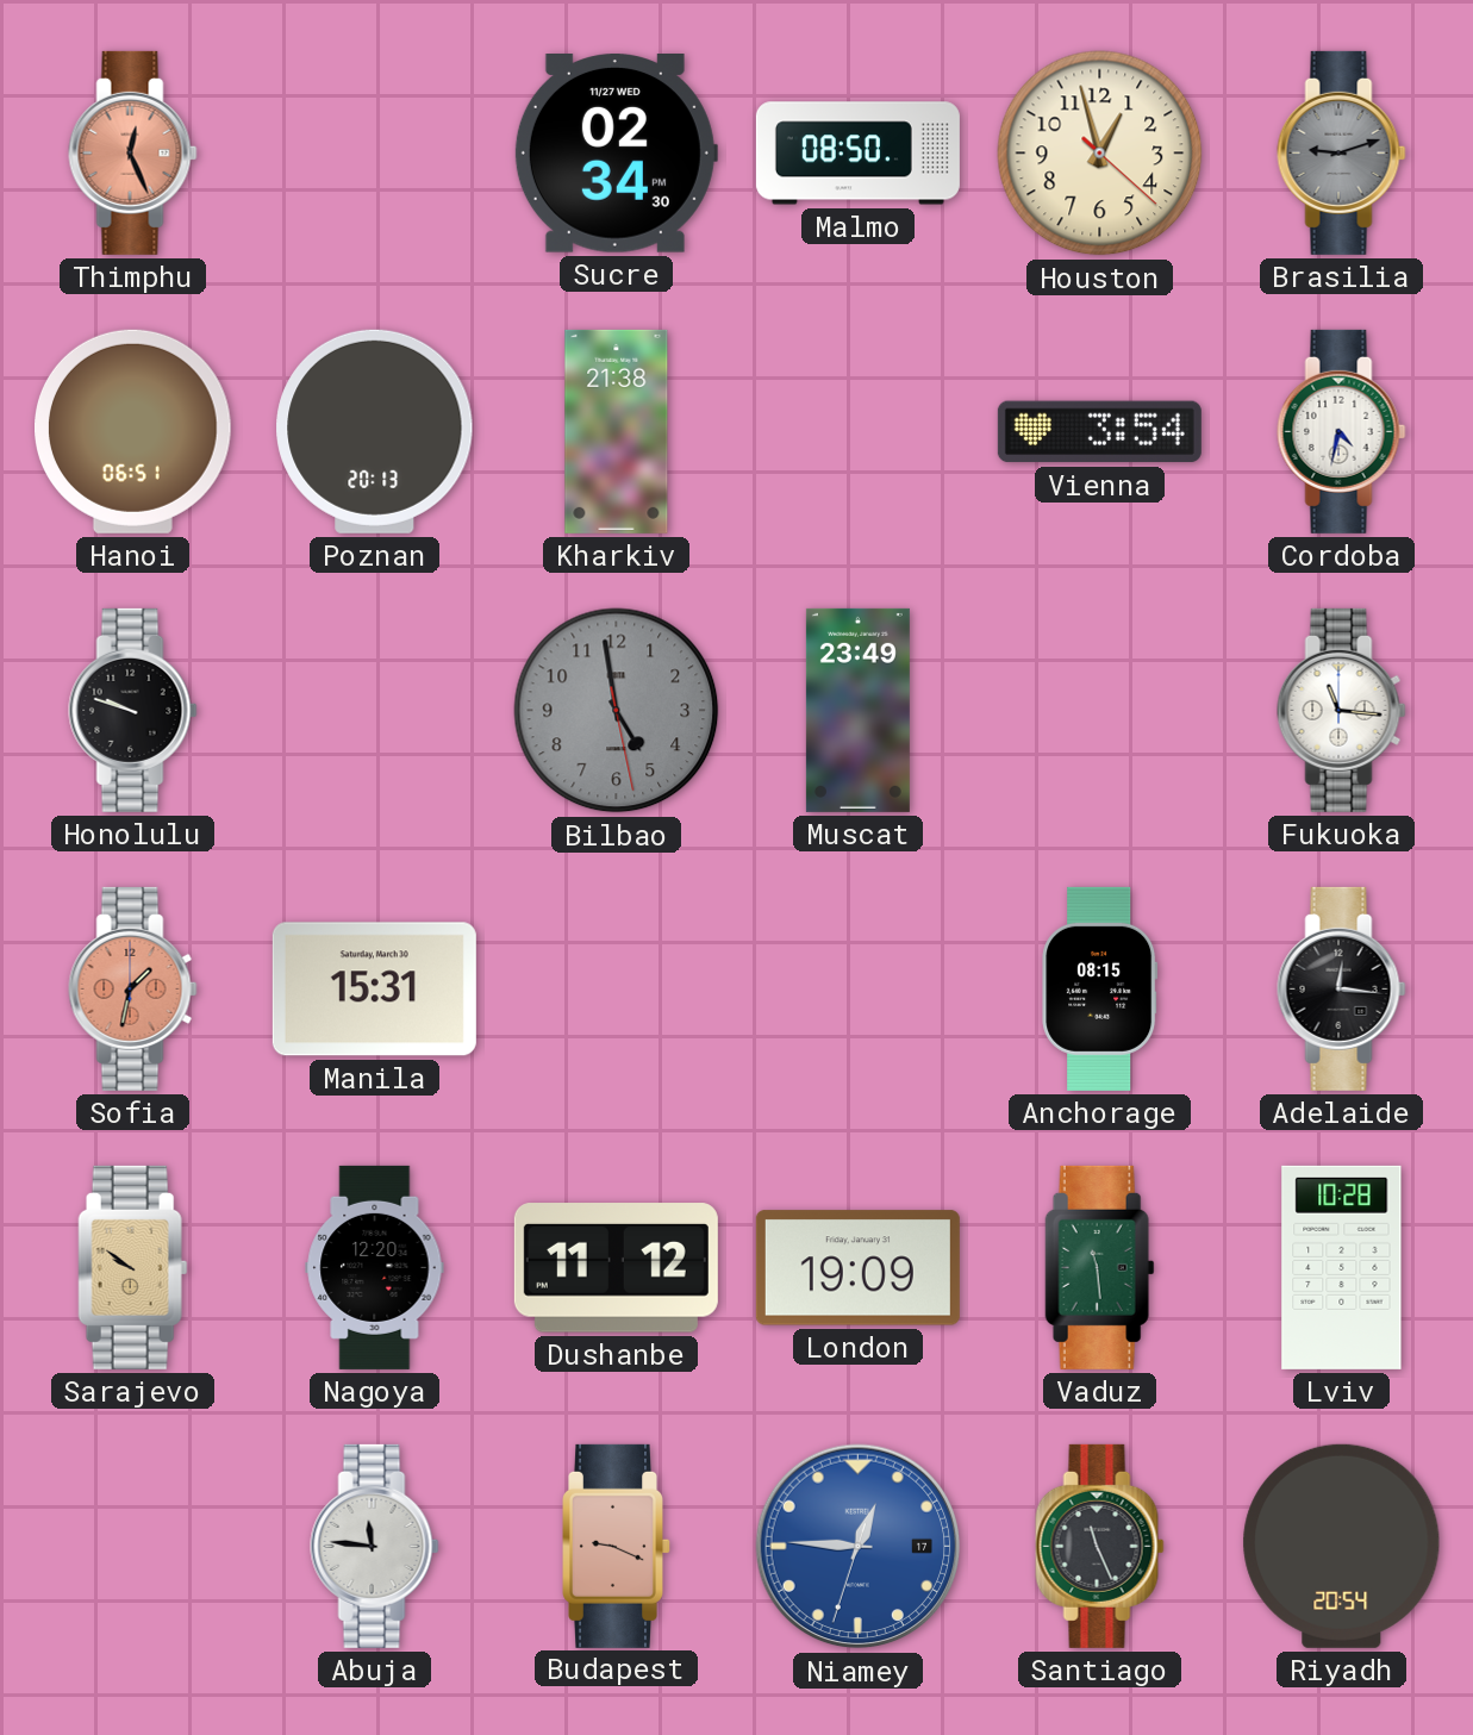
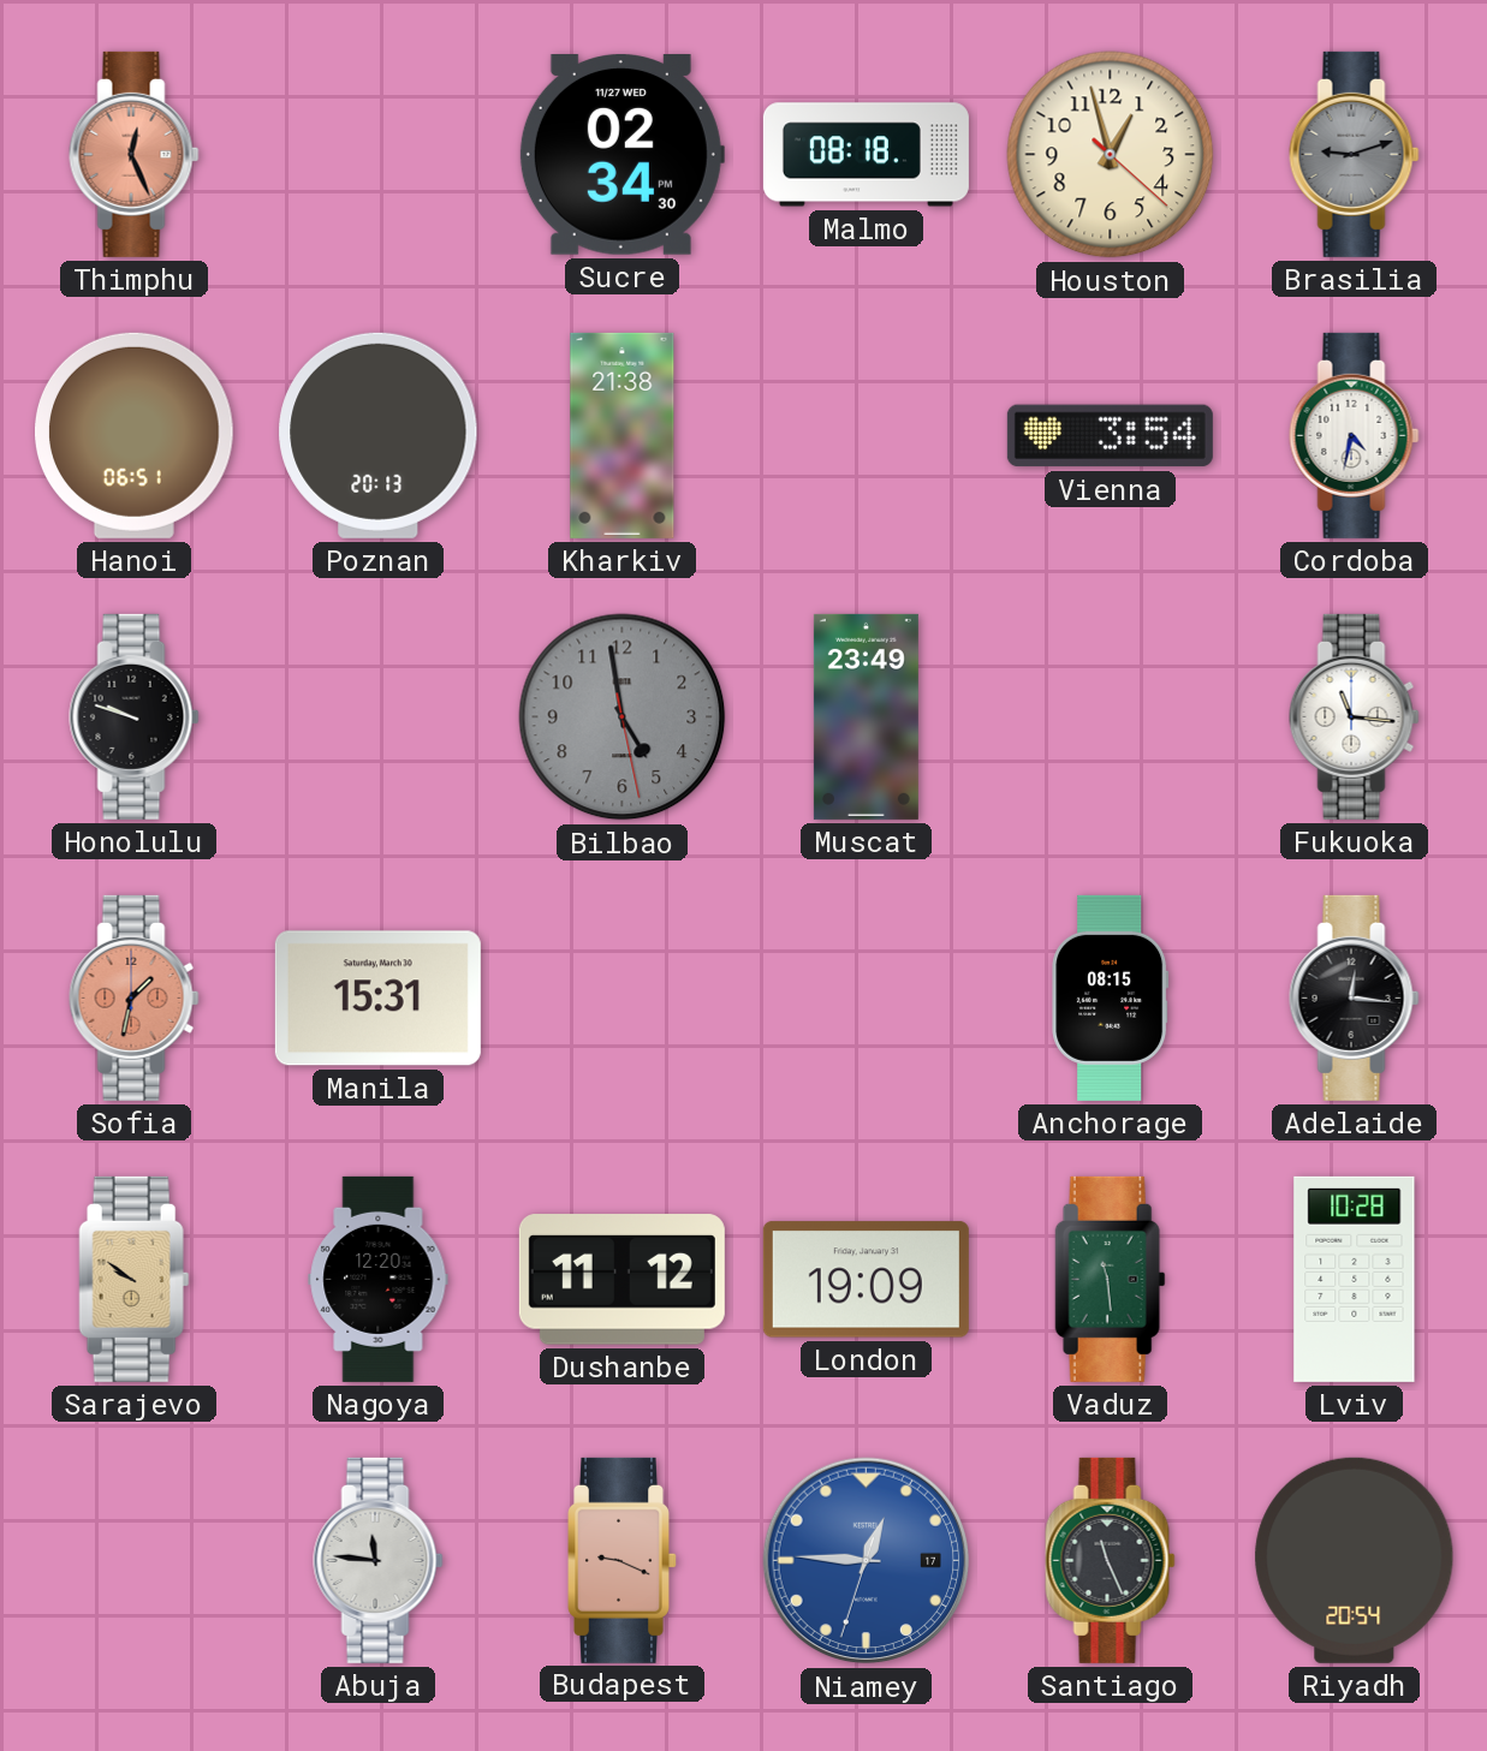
Malmo: 08:50 -> 08:18
